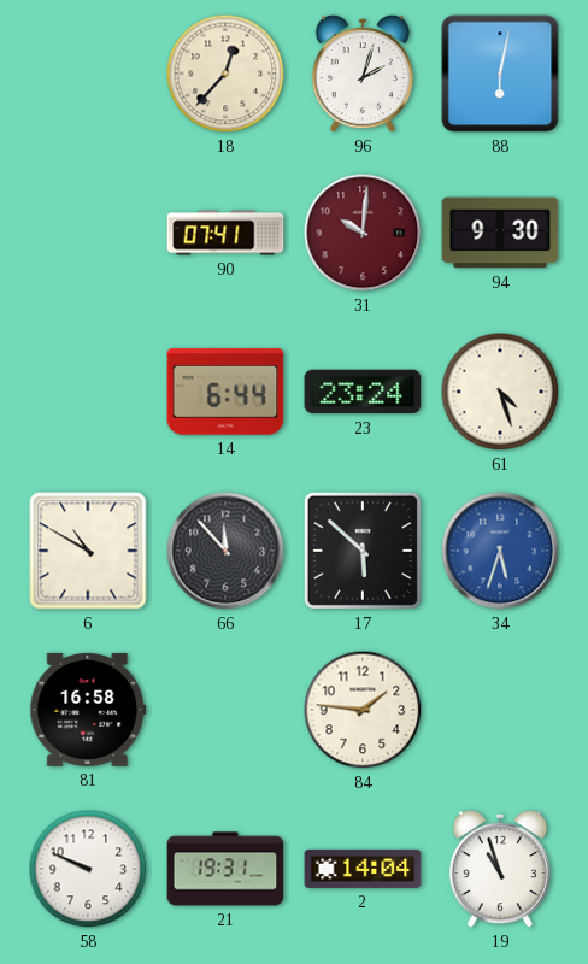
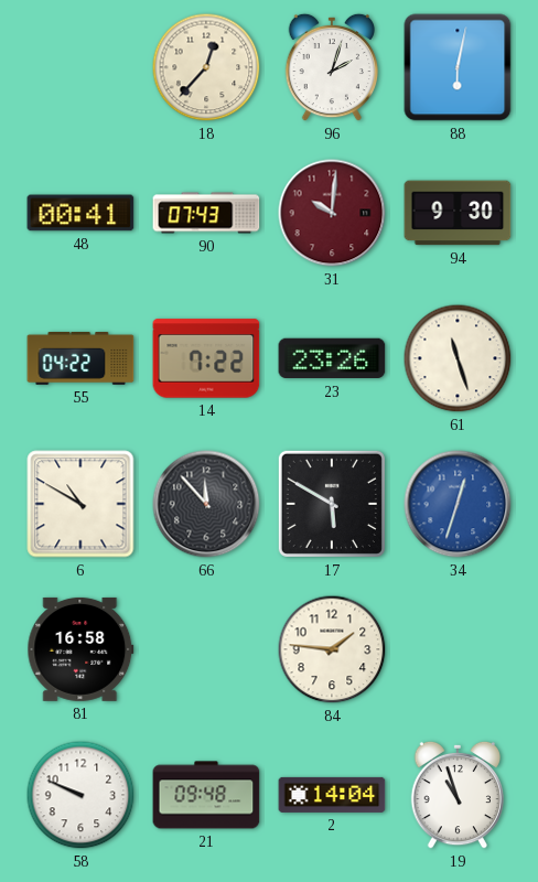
48: none -> 00:41
90: 07:41 -> 07:43
55: none -> 04:22
14: 6:44 -> 7:22
23: 23:24 -> 23:26
61: 4:27 -> 11:27
17: 5:52 -> 5:50
34: 5:33 -> 12:33
21: 19:31 -> 09:48
